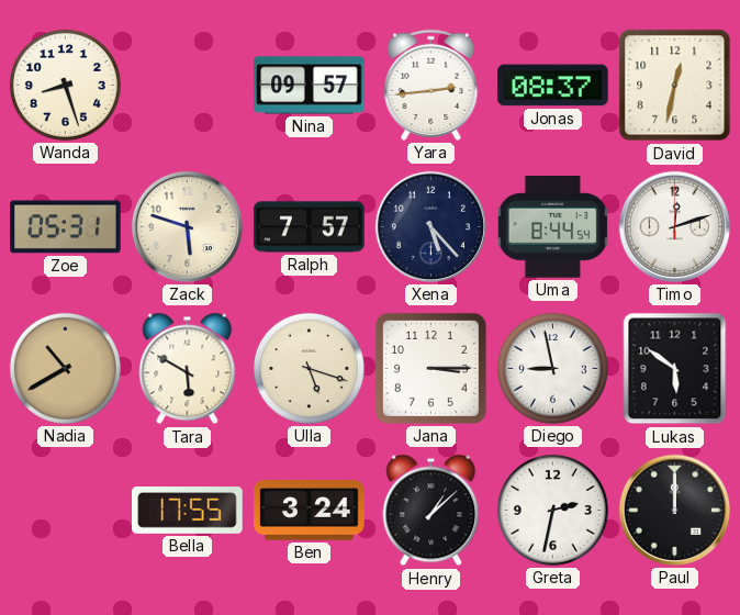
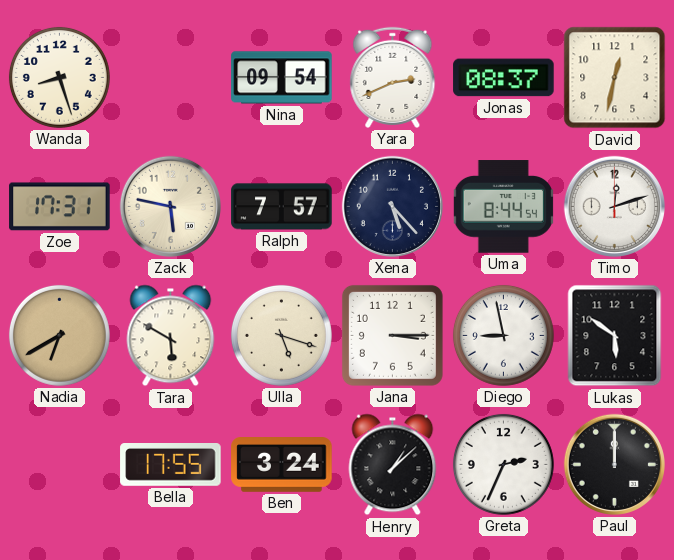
Nina: 09:57 -> 09:54
Yara: 2:44 -> 2:41
Zoe: 05:31 -> 17:31
Zack: 5:48 -> 5:47
Nadia: 10:40 -> 6:40
Greta: 2:32 -> 2:34
